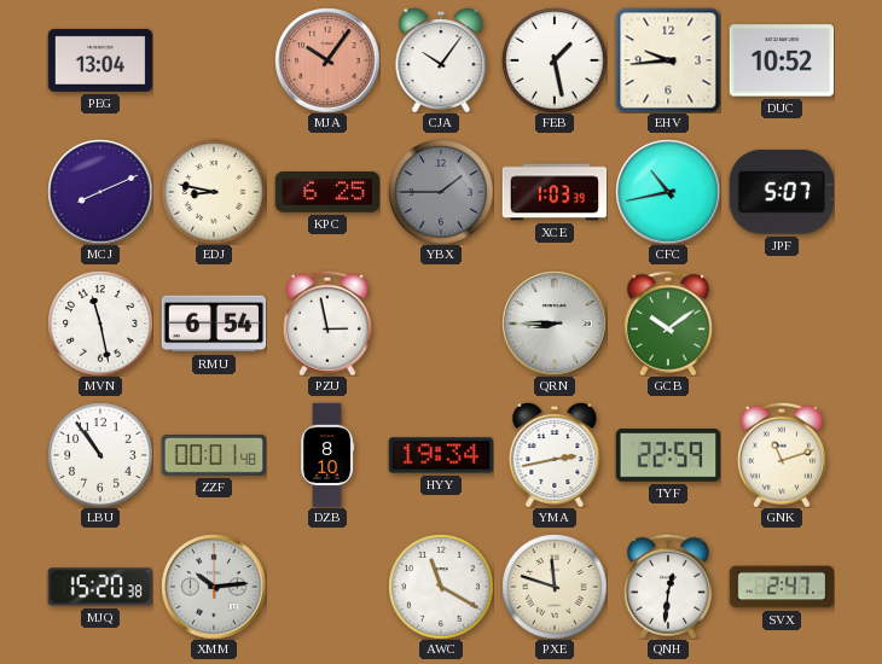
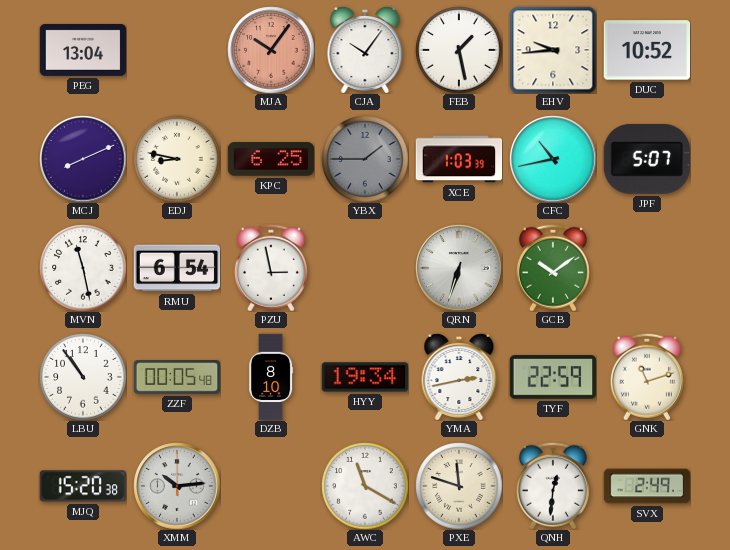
QRN: 8:45 -> 6:33
ZZF: 00:01 -> 00:05
SVX: 2:47 -> 2:49
